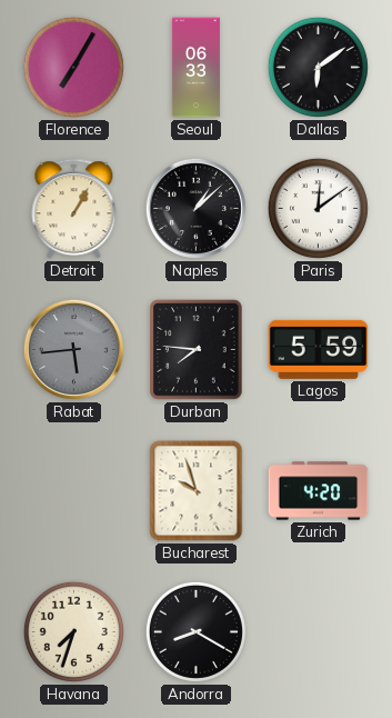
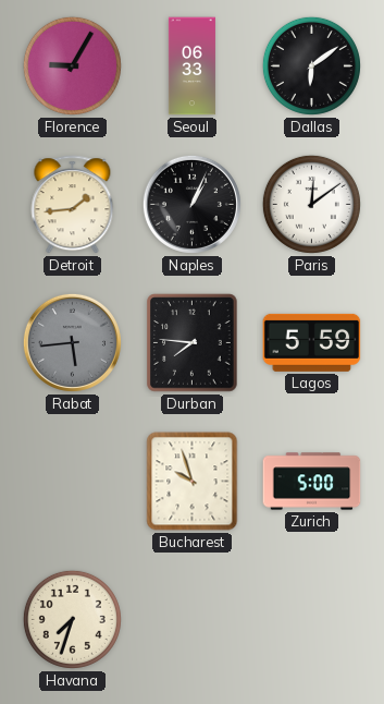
Florence: 7:05 -> 9:05
Detroit: 1:05 -> 1:44
Naples: 1:08 -> 1:04
Zurich: 4:20 -> 5:00
Andorra: 8:20 -> none
